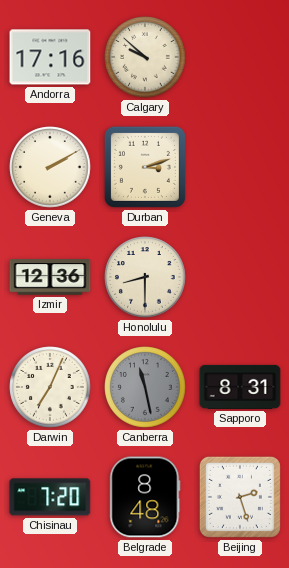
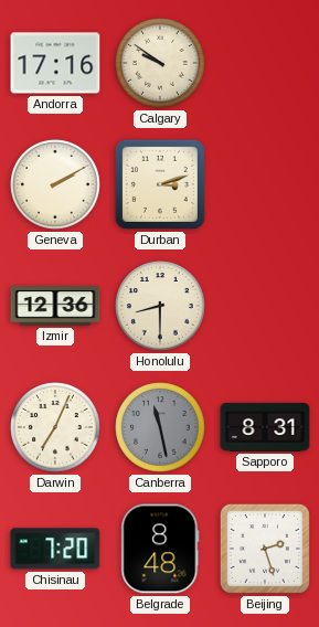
Calgary: 9:52 -> 9:51
